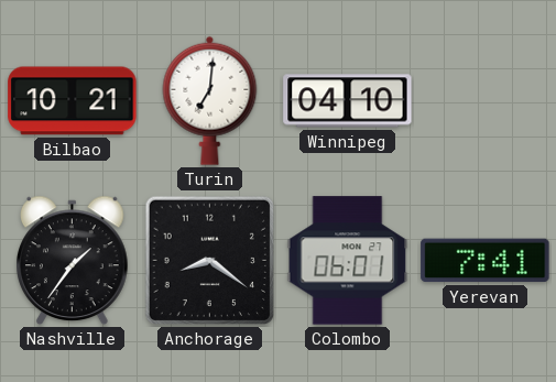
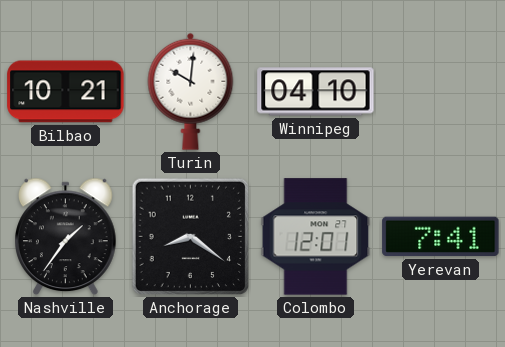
Turin: 7:01 -> 10:01
Colombo: 06:01 -> 12:01
